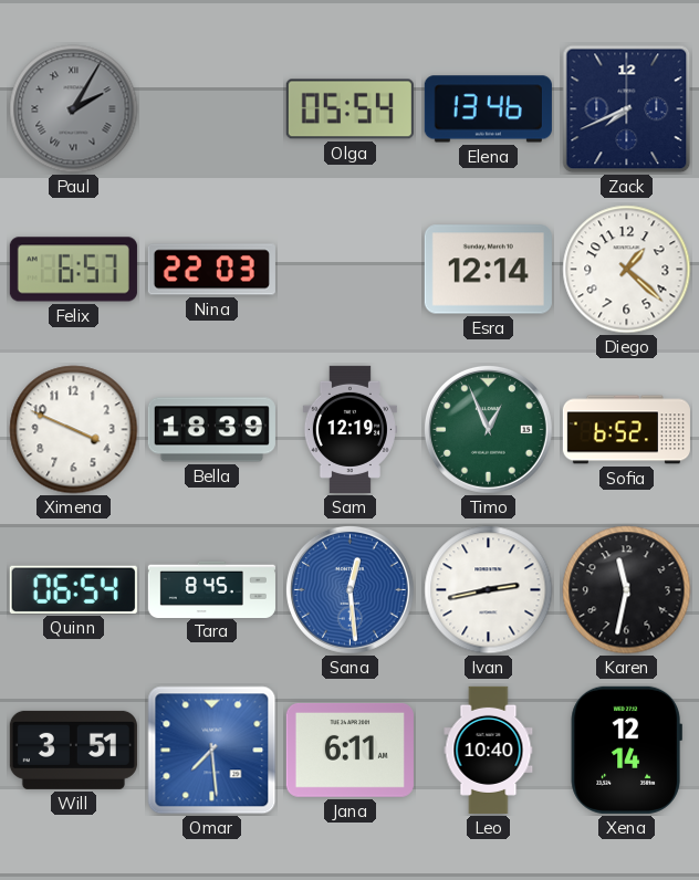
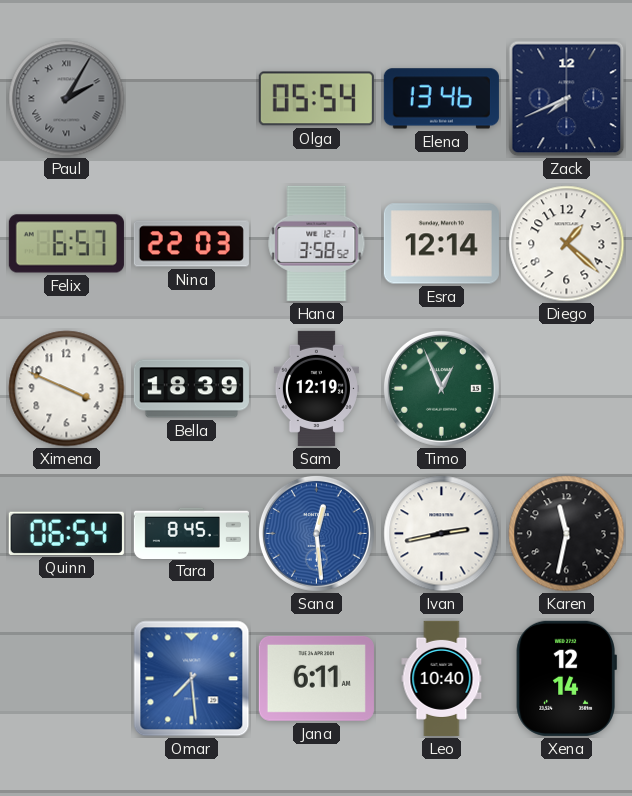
Hana: none -> 3:58
Sofia: 6:52 -> none
Will: 3:51 -> none
